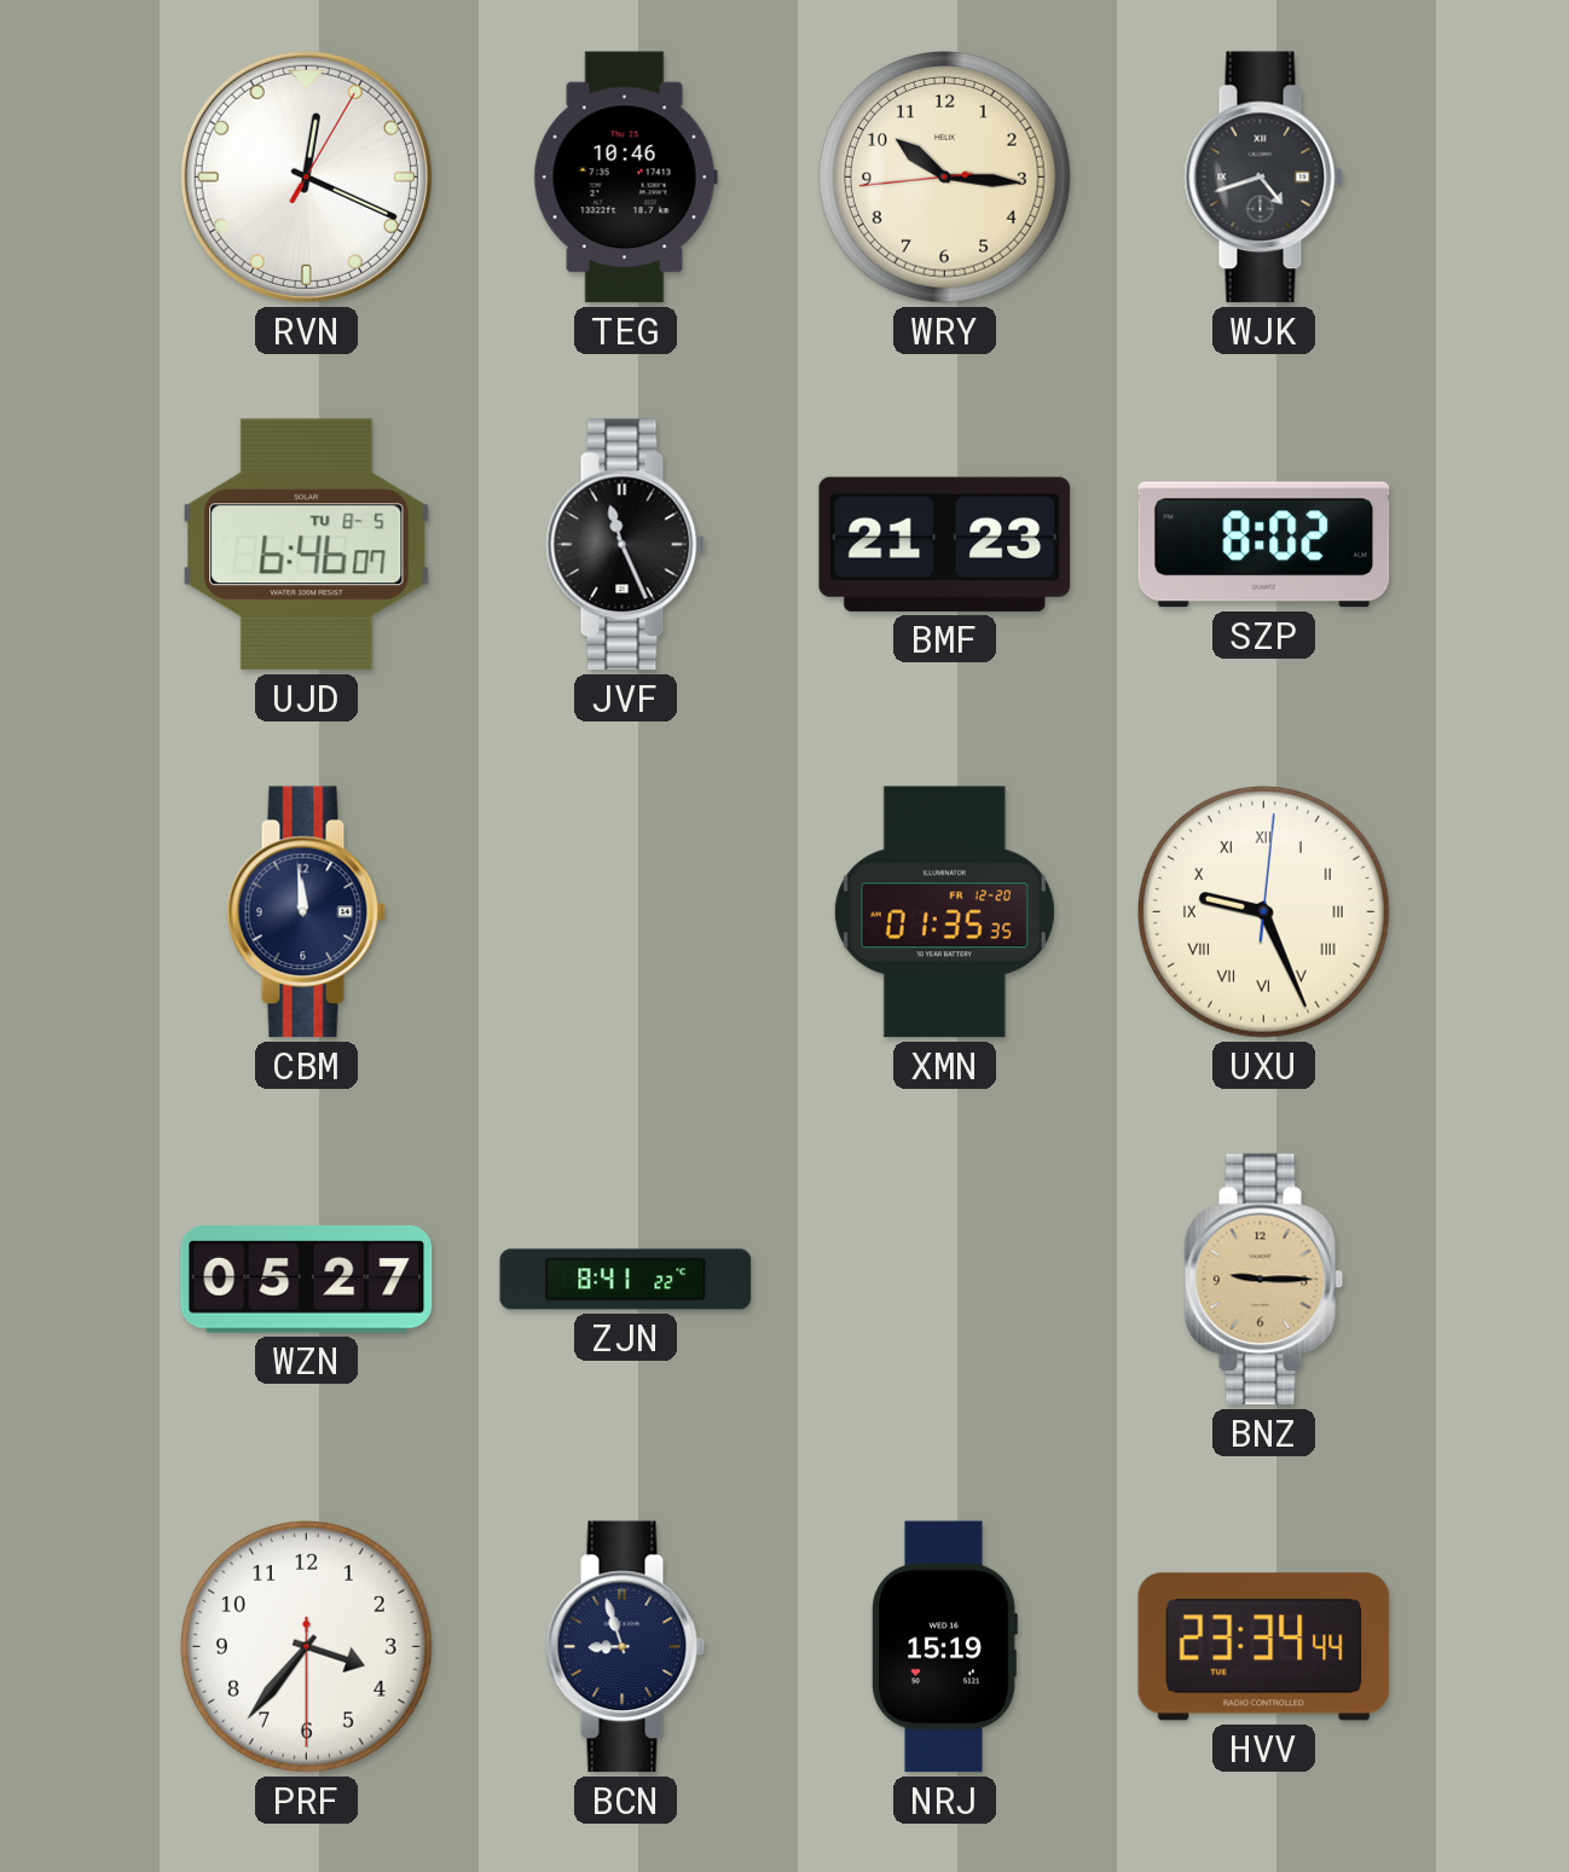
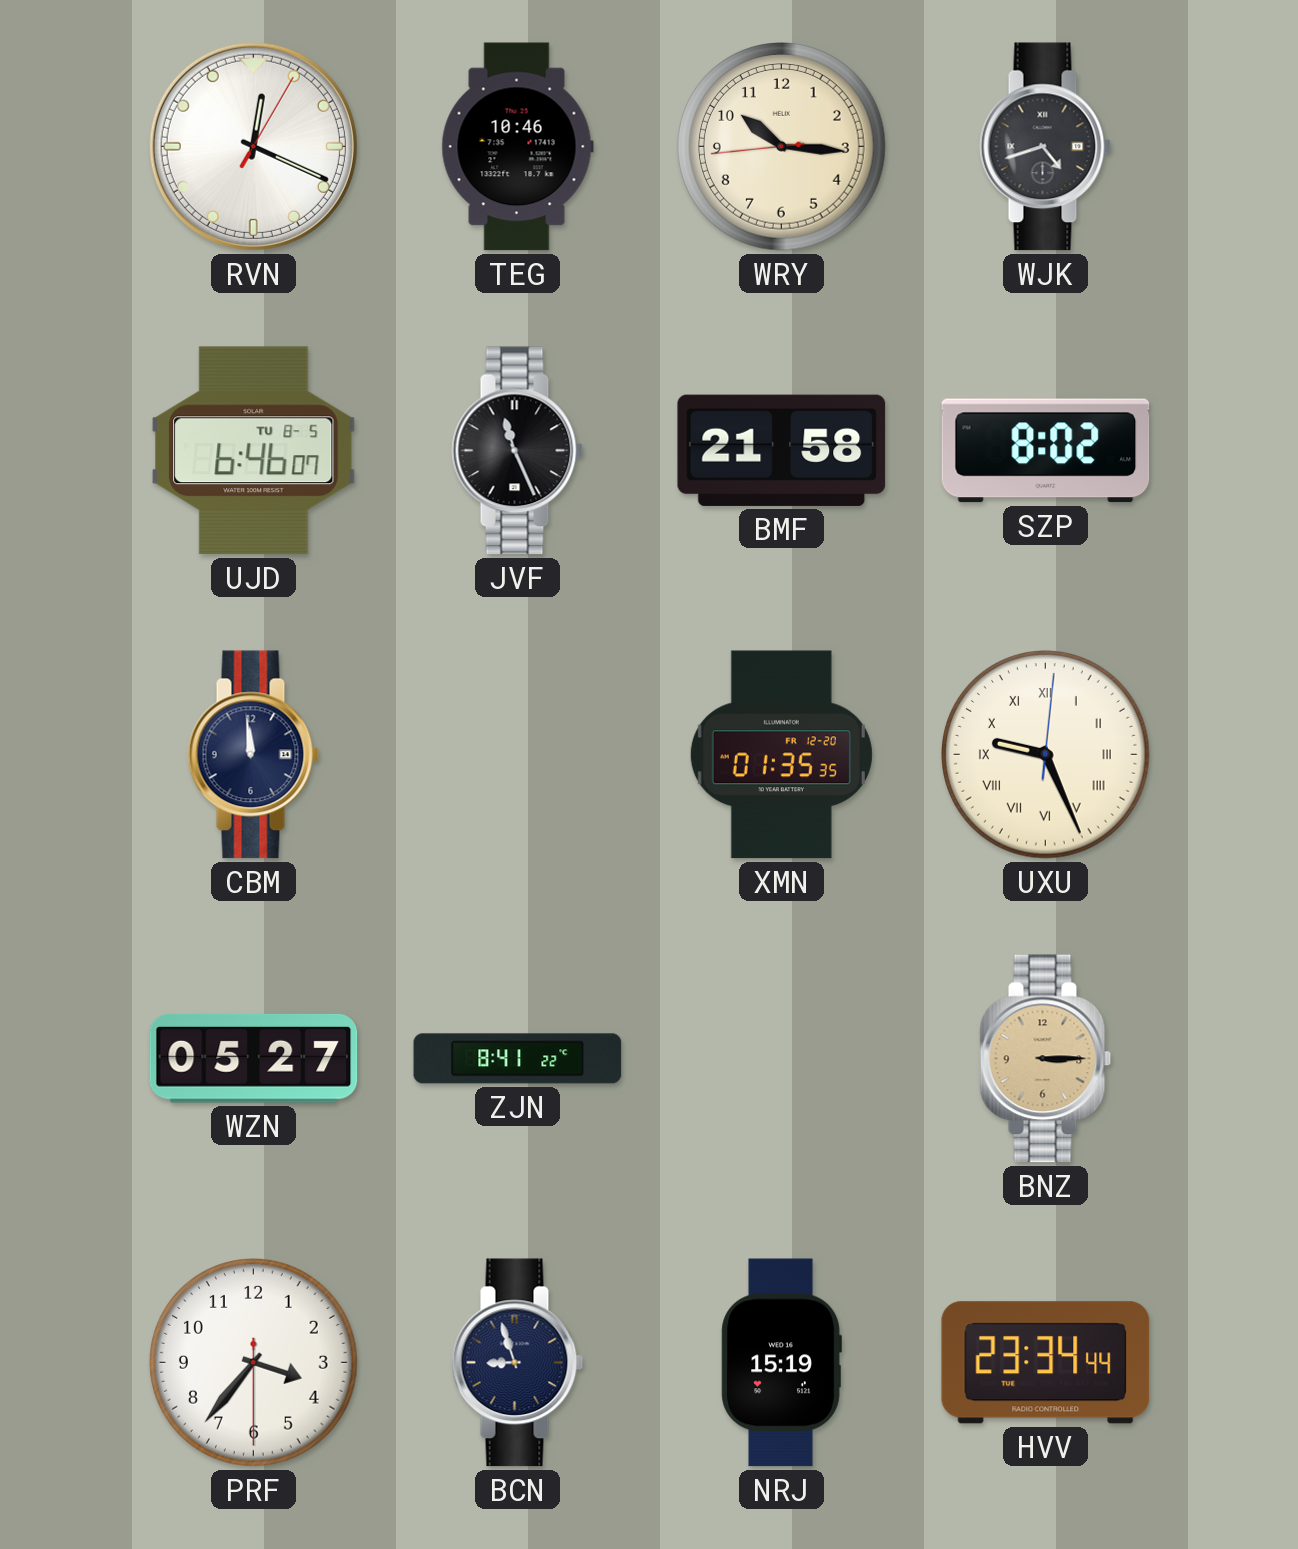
BMF: 21:23 -> 21:58
BNZ: 9:15 -> 3:15
